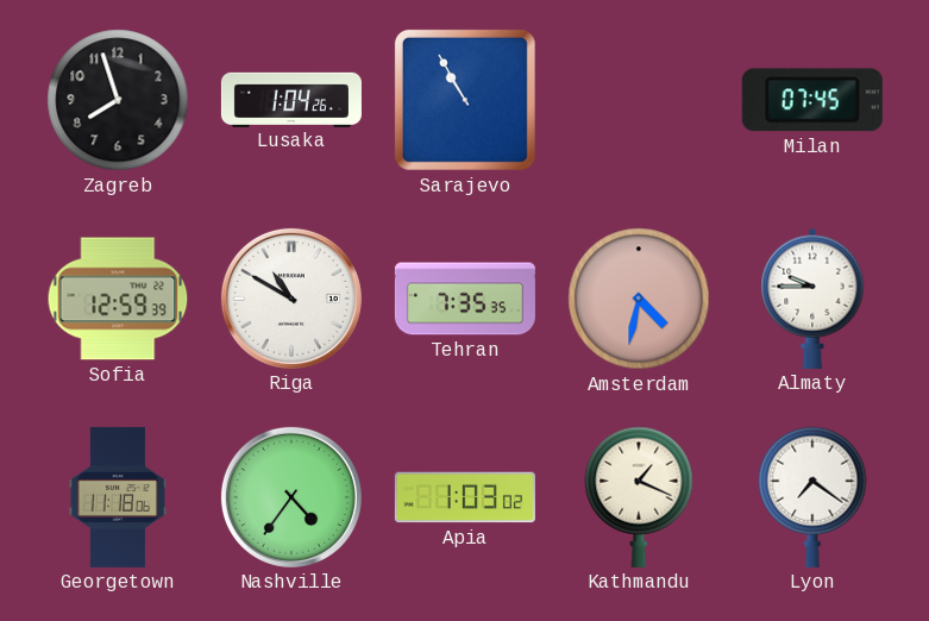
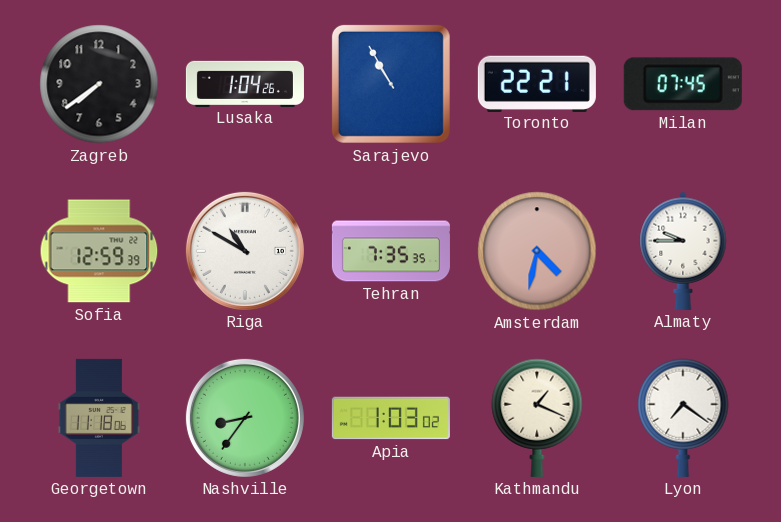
Zagreb: 7:57 -> 7:39
Toronto: none -> 22:21
Nashville: 4:36 -> 8:36
